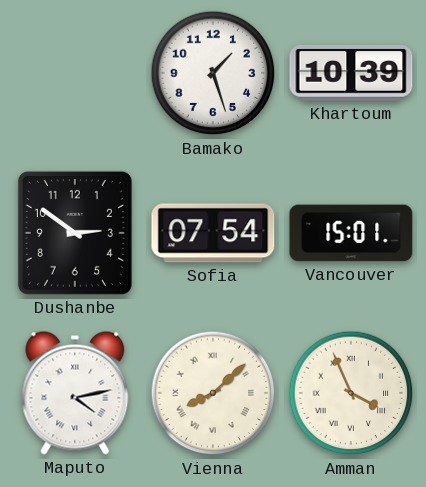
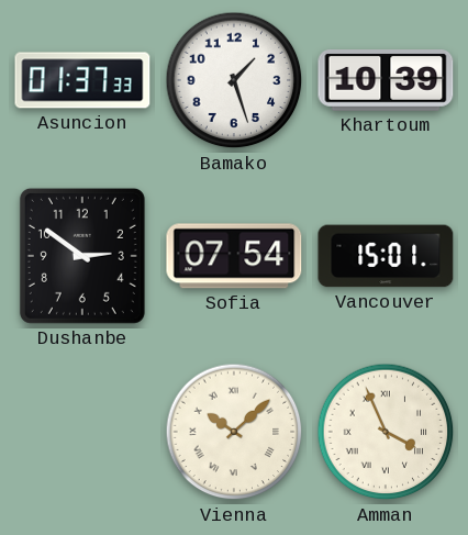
Asuncion: none -> 01:37
Maputo: 4:13 -> none
Vienna: 8:08 -> 10:08
